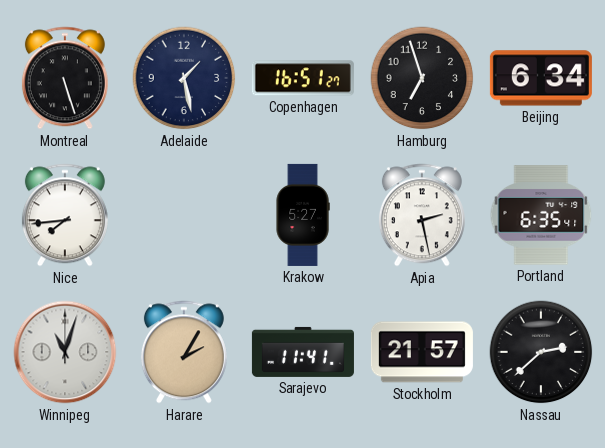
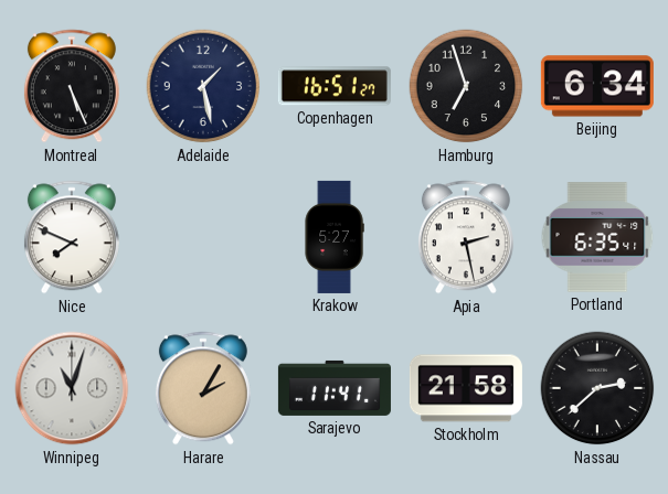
Montreal: 5:27 -> 5:26
Nice: 7:44 -> 7:49
Stockholm: 21:57 -> 21:58
